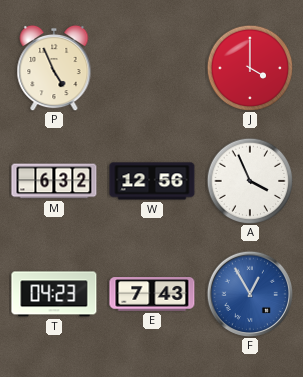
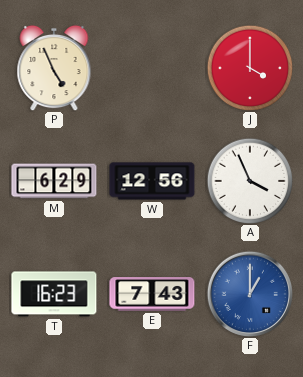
M: 6:32 -> 6:29
T: 04:23 -> 16:23
F: 12:55 -> 1:00
